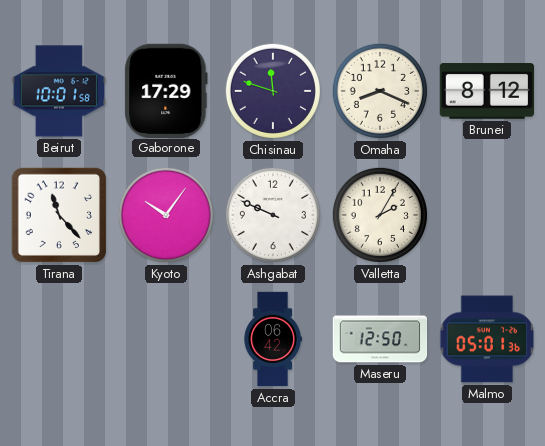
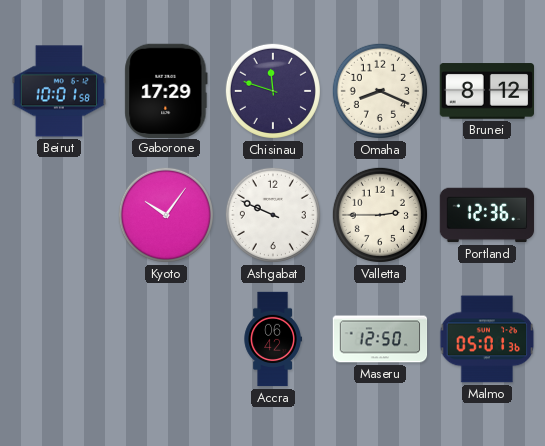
Tirana: 11:23 -> none
Valletta: 2:05 -> 2:45
Portland: none -> 12:36
